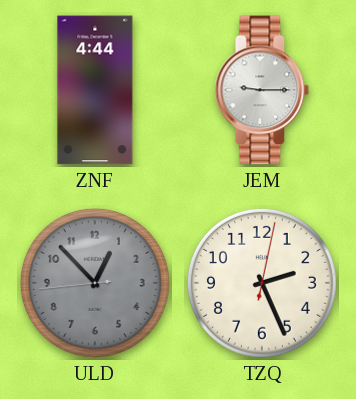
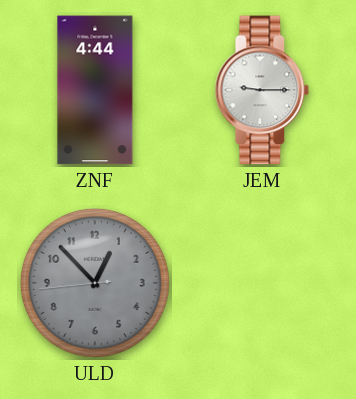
TZQ: 2:26 -> none
